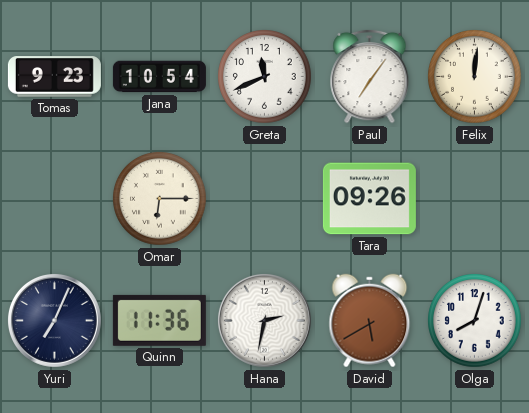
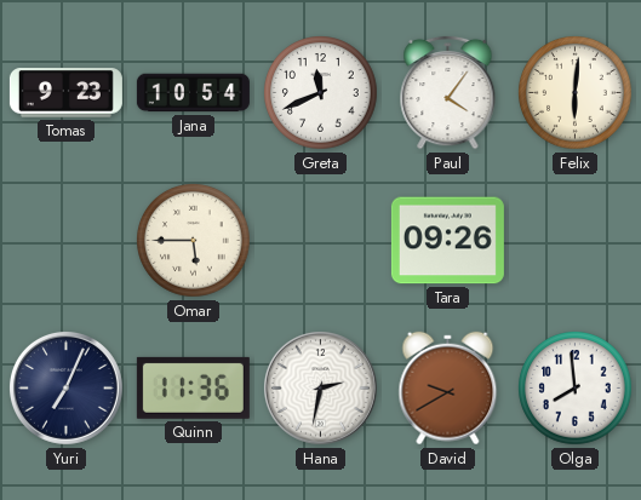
Paul: 7:06 -> 4:06
Felix: 12:01 -> 6:01
Omar: 6:15 -> 5:45
David: 5:40 -> 9:40
Olga: 8:03 -> 7:59
